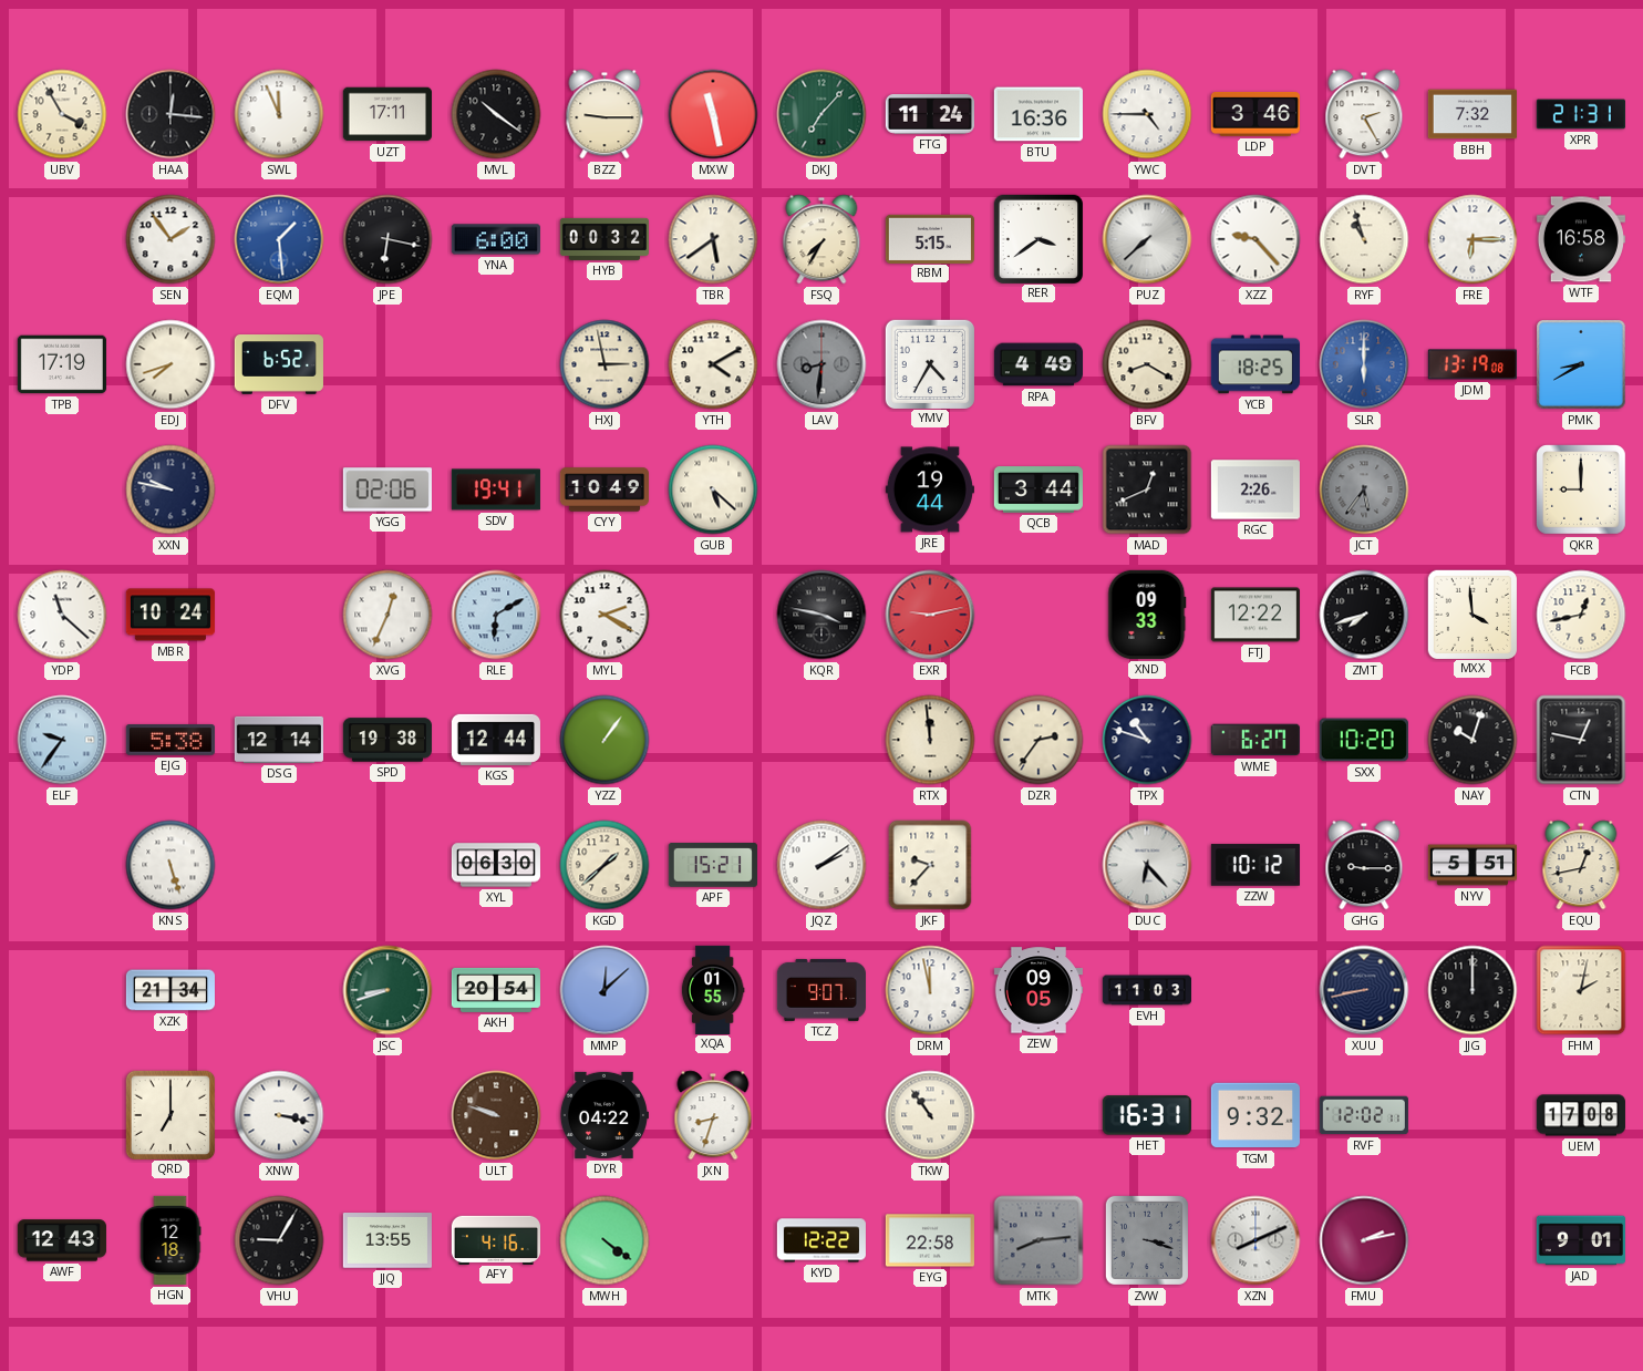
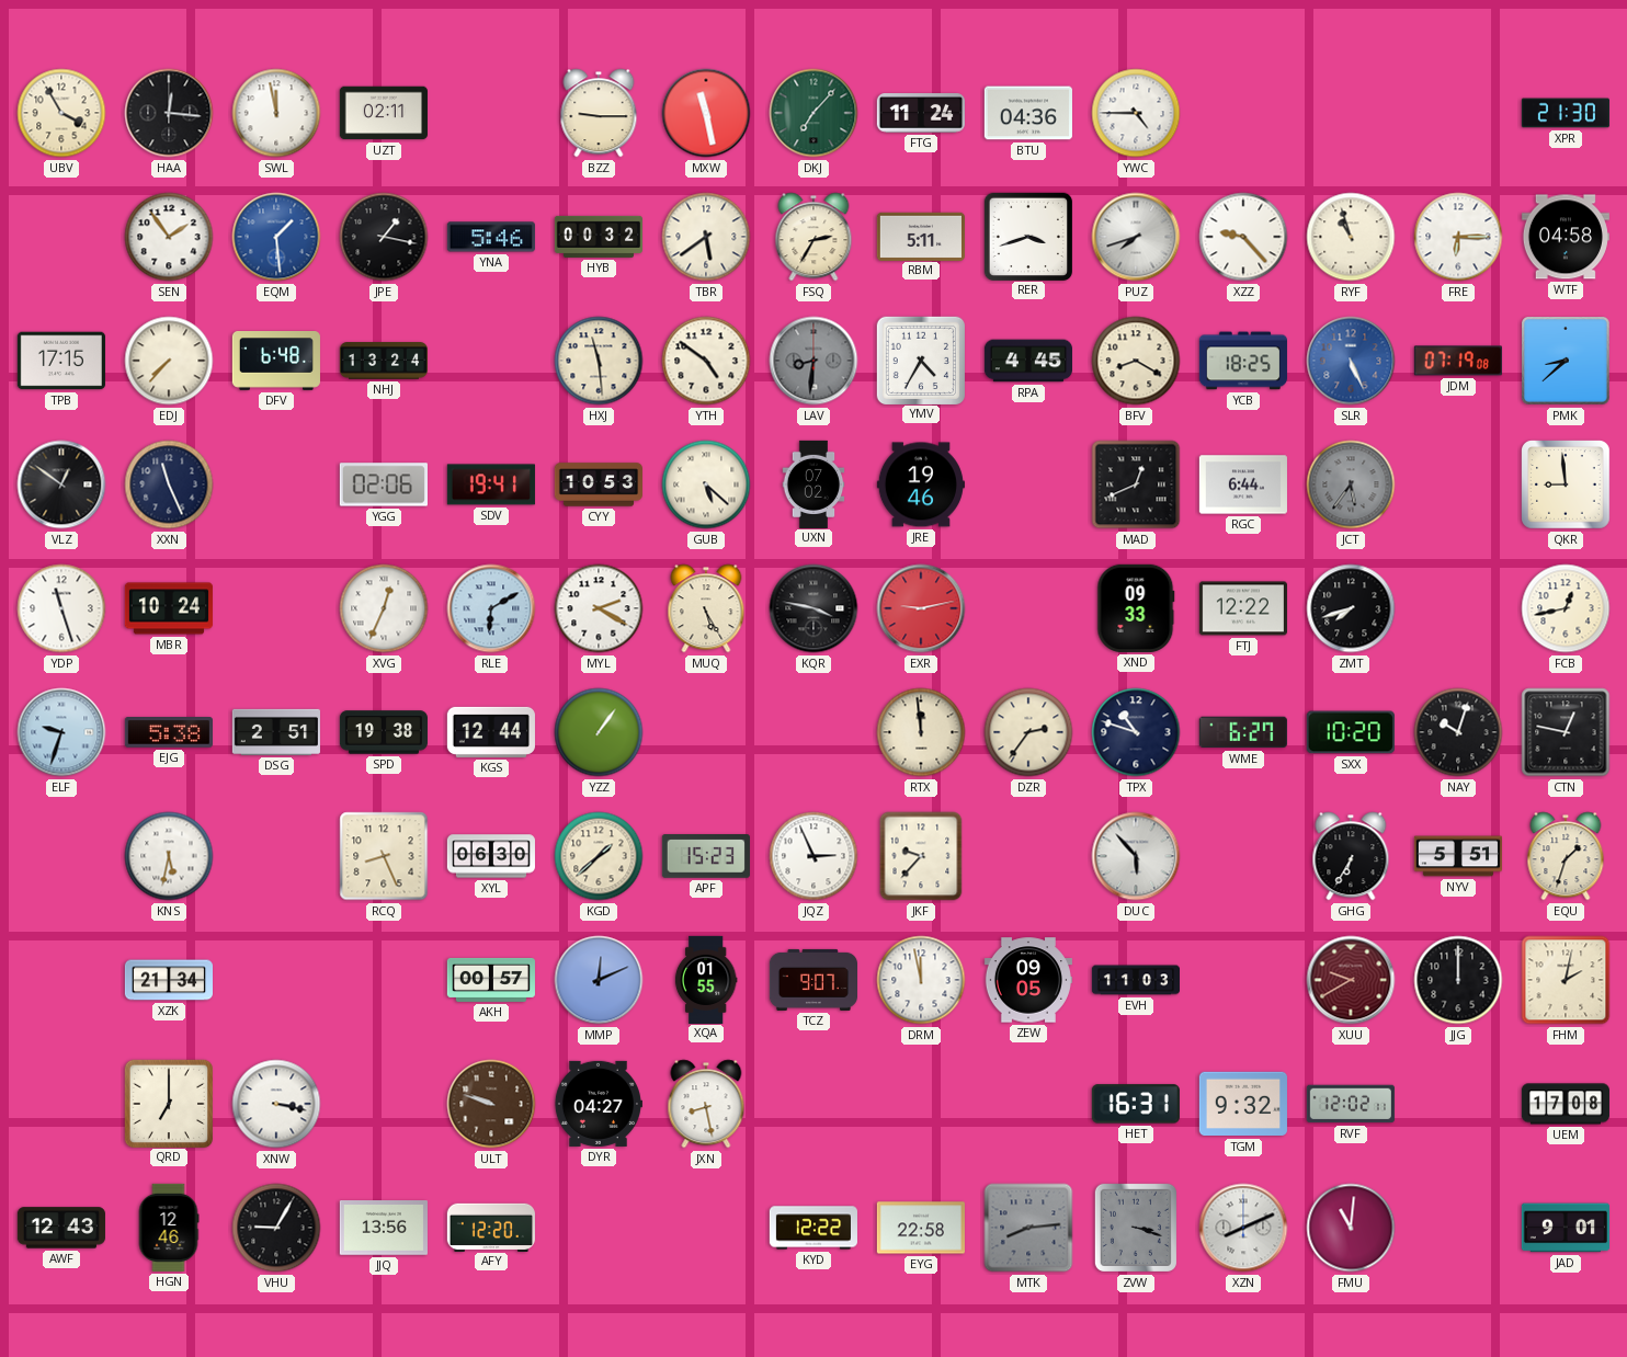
SWL: 11:56 -> 11:58
UZT: 17:11 -> 02:11
MVL: 10:21 -> none
BTU: 16:36 -> 04:36
LDP: 3:46 -> none
DVT: 2:25 -> none
BBH: 7:32 -> none
XPR: 21:31 -> 21:30
JPE: 6:17 -> 1:17
YNA: 6:00 -> 5:46
FSQ: 7:35 -> 2:35
RBM: 5:15 -> 5:11
RER: 3:39 -> 3:42
PUZ: 7:38 -> 7:42
WTF: 16:58 -> 04:58
TPB: 17:19 -> 17:15
EDJ: 7:42 -> 7:37
DFV: 6:52 -> 6:48
NHJ: none -> 13:24
HXJ: 2:58 -> 11:29
YTH: 4:10 -> 4:51
RPA: 4:49 -> 4:45
SLR: 6:00 -> 5:26
JDM: 13:19 -> 07:19
PMK: 8:40 -> 8:38
VLZ: none -> 12:51
XXN: 9:47 -> 11:26
CYY: 10:49 -> 10:53
UXN: none -> 07:02
JRE: 19:44 -> 19:46
QCB: 3:44 -> none
RGC: 2:26 -> 6:44
QKR: 9:00 -> 8:59
YDP: 11:22 -> 11:27
MUQ: none -> 5:25
MXX: 3:59 -> none
ELF: 9:36 -> 9:33
DSG: 12:14 -> 2:51
KNS: 5:27 -> 5:32
RCQ: none -> 8:26
APF: 15:21 -> 15:23
JQZ: 2:09 -> 2:56
DUC: 6:23 -> 5:53
ZZW: 10:12 -> none
GHG: 9:15 -> 6:35
EQU: 12:43 -> 1:33
JSC: 8:42 -> none
AKH: 20:54 -> 00:57
MMP: 12:08 -> 12:11
XUU: 8:43 -> 9:40
XUU dial: navy -> burgundy
DYR: 04:22 -> 04:27
JXN: 8:33 -> 8:28
TKW: 10:54 -> none
HGN: 12:18 -> 12:46
JJQ: 13:55 -> 13:56
AFY: 4:16 -> 12:20
MWH: 4:21 -> none
FMU: 2:13 -> 11:01
